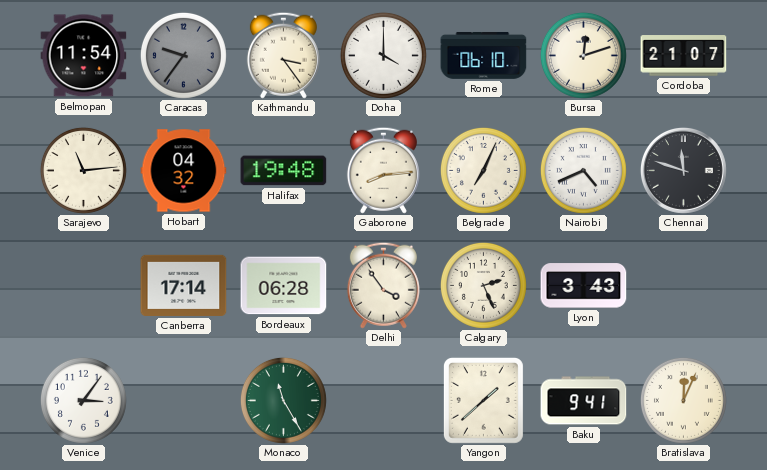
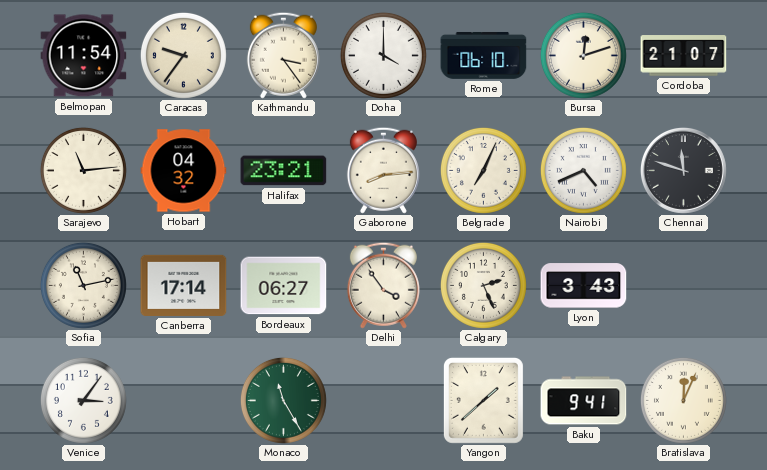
Caracas dial: grey -> cream
Halifax: 19:48 -> 23:21
Sofia: none -> 11:13
Bordeaux: 06:28 -> 06:27
